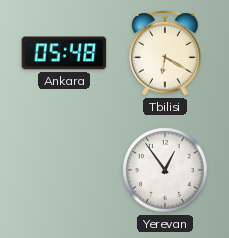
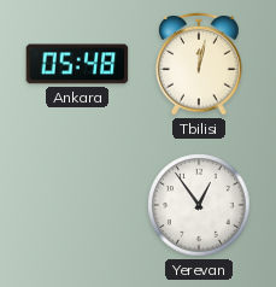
Tbilisi: 6:20 -> 12:02
